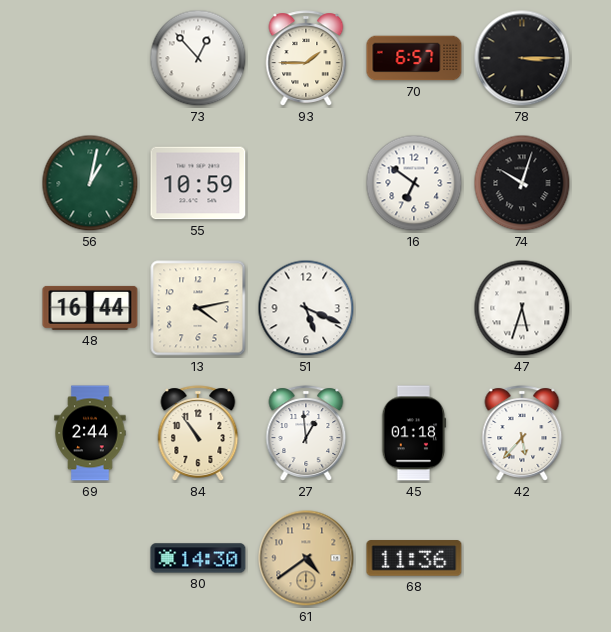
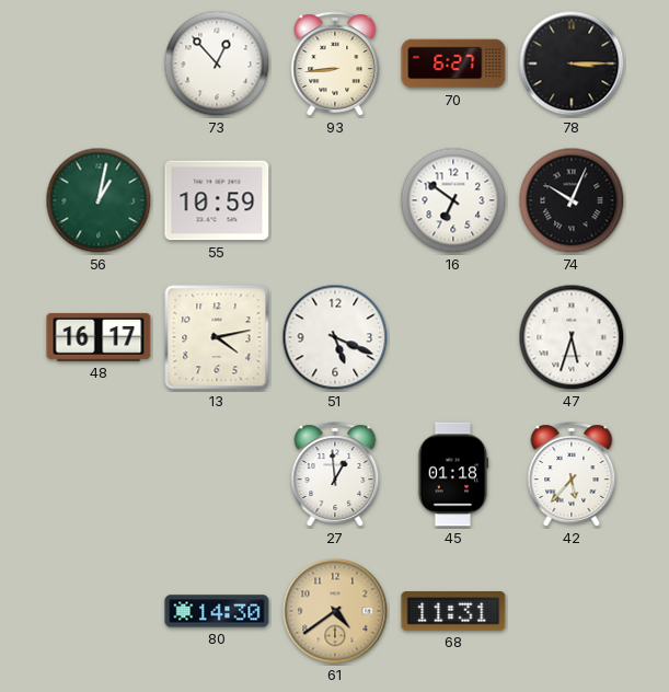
93: 1:45 -> 8:44
70: 6:57 -> 6:27
74: 10:03 -> 10:04
48: 16:44 -> 16:17
69: 2:44 -> none
84: 10:54 -> none
68: 11:36 -> 11:31
